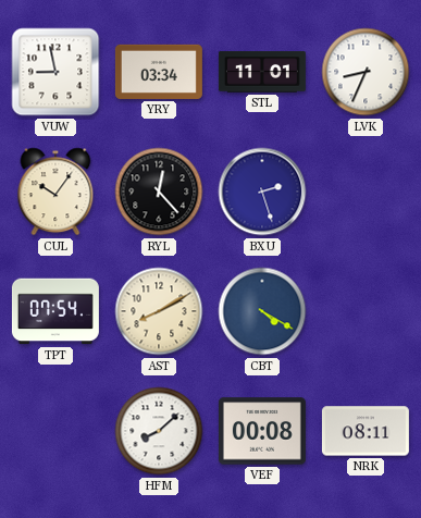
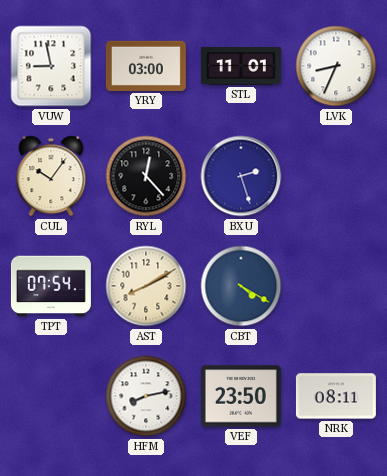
YRY: 03:34 -> 03:00
HFM: 8:08 -> 8:13
VEF: 00:08 -> 23:50
